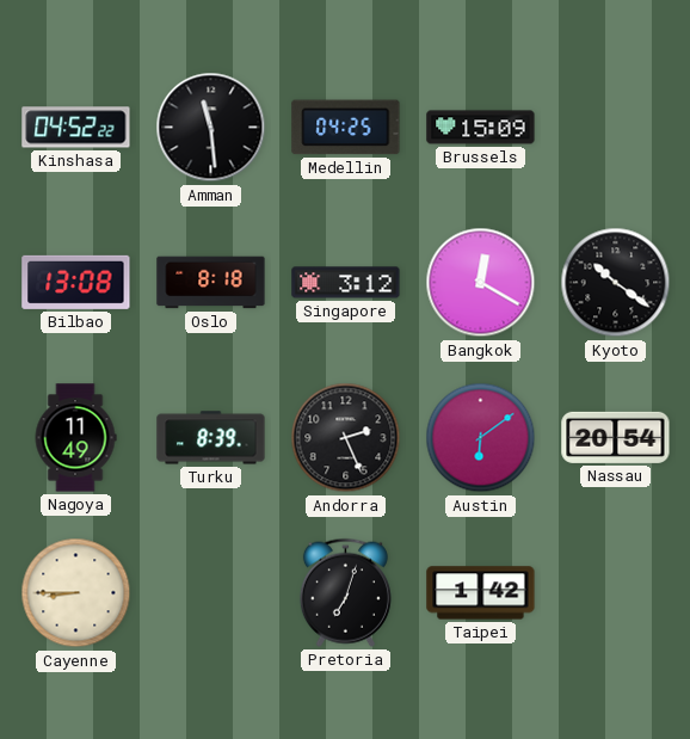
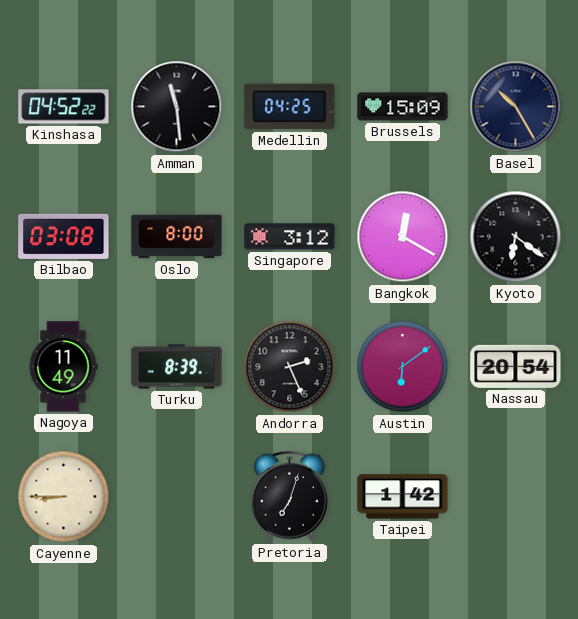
Basel: none -> 10:25
Bilbao: 13:08 -> 03:08
Oslo: 8:18 -> 8:00
Kyoto: 10:21 -> 6:21
